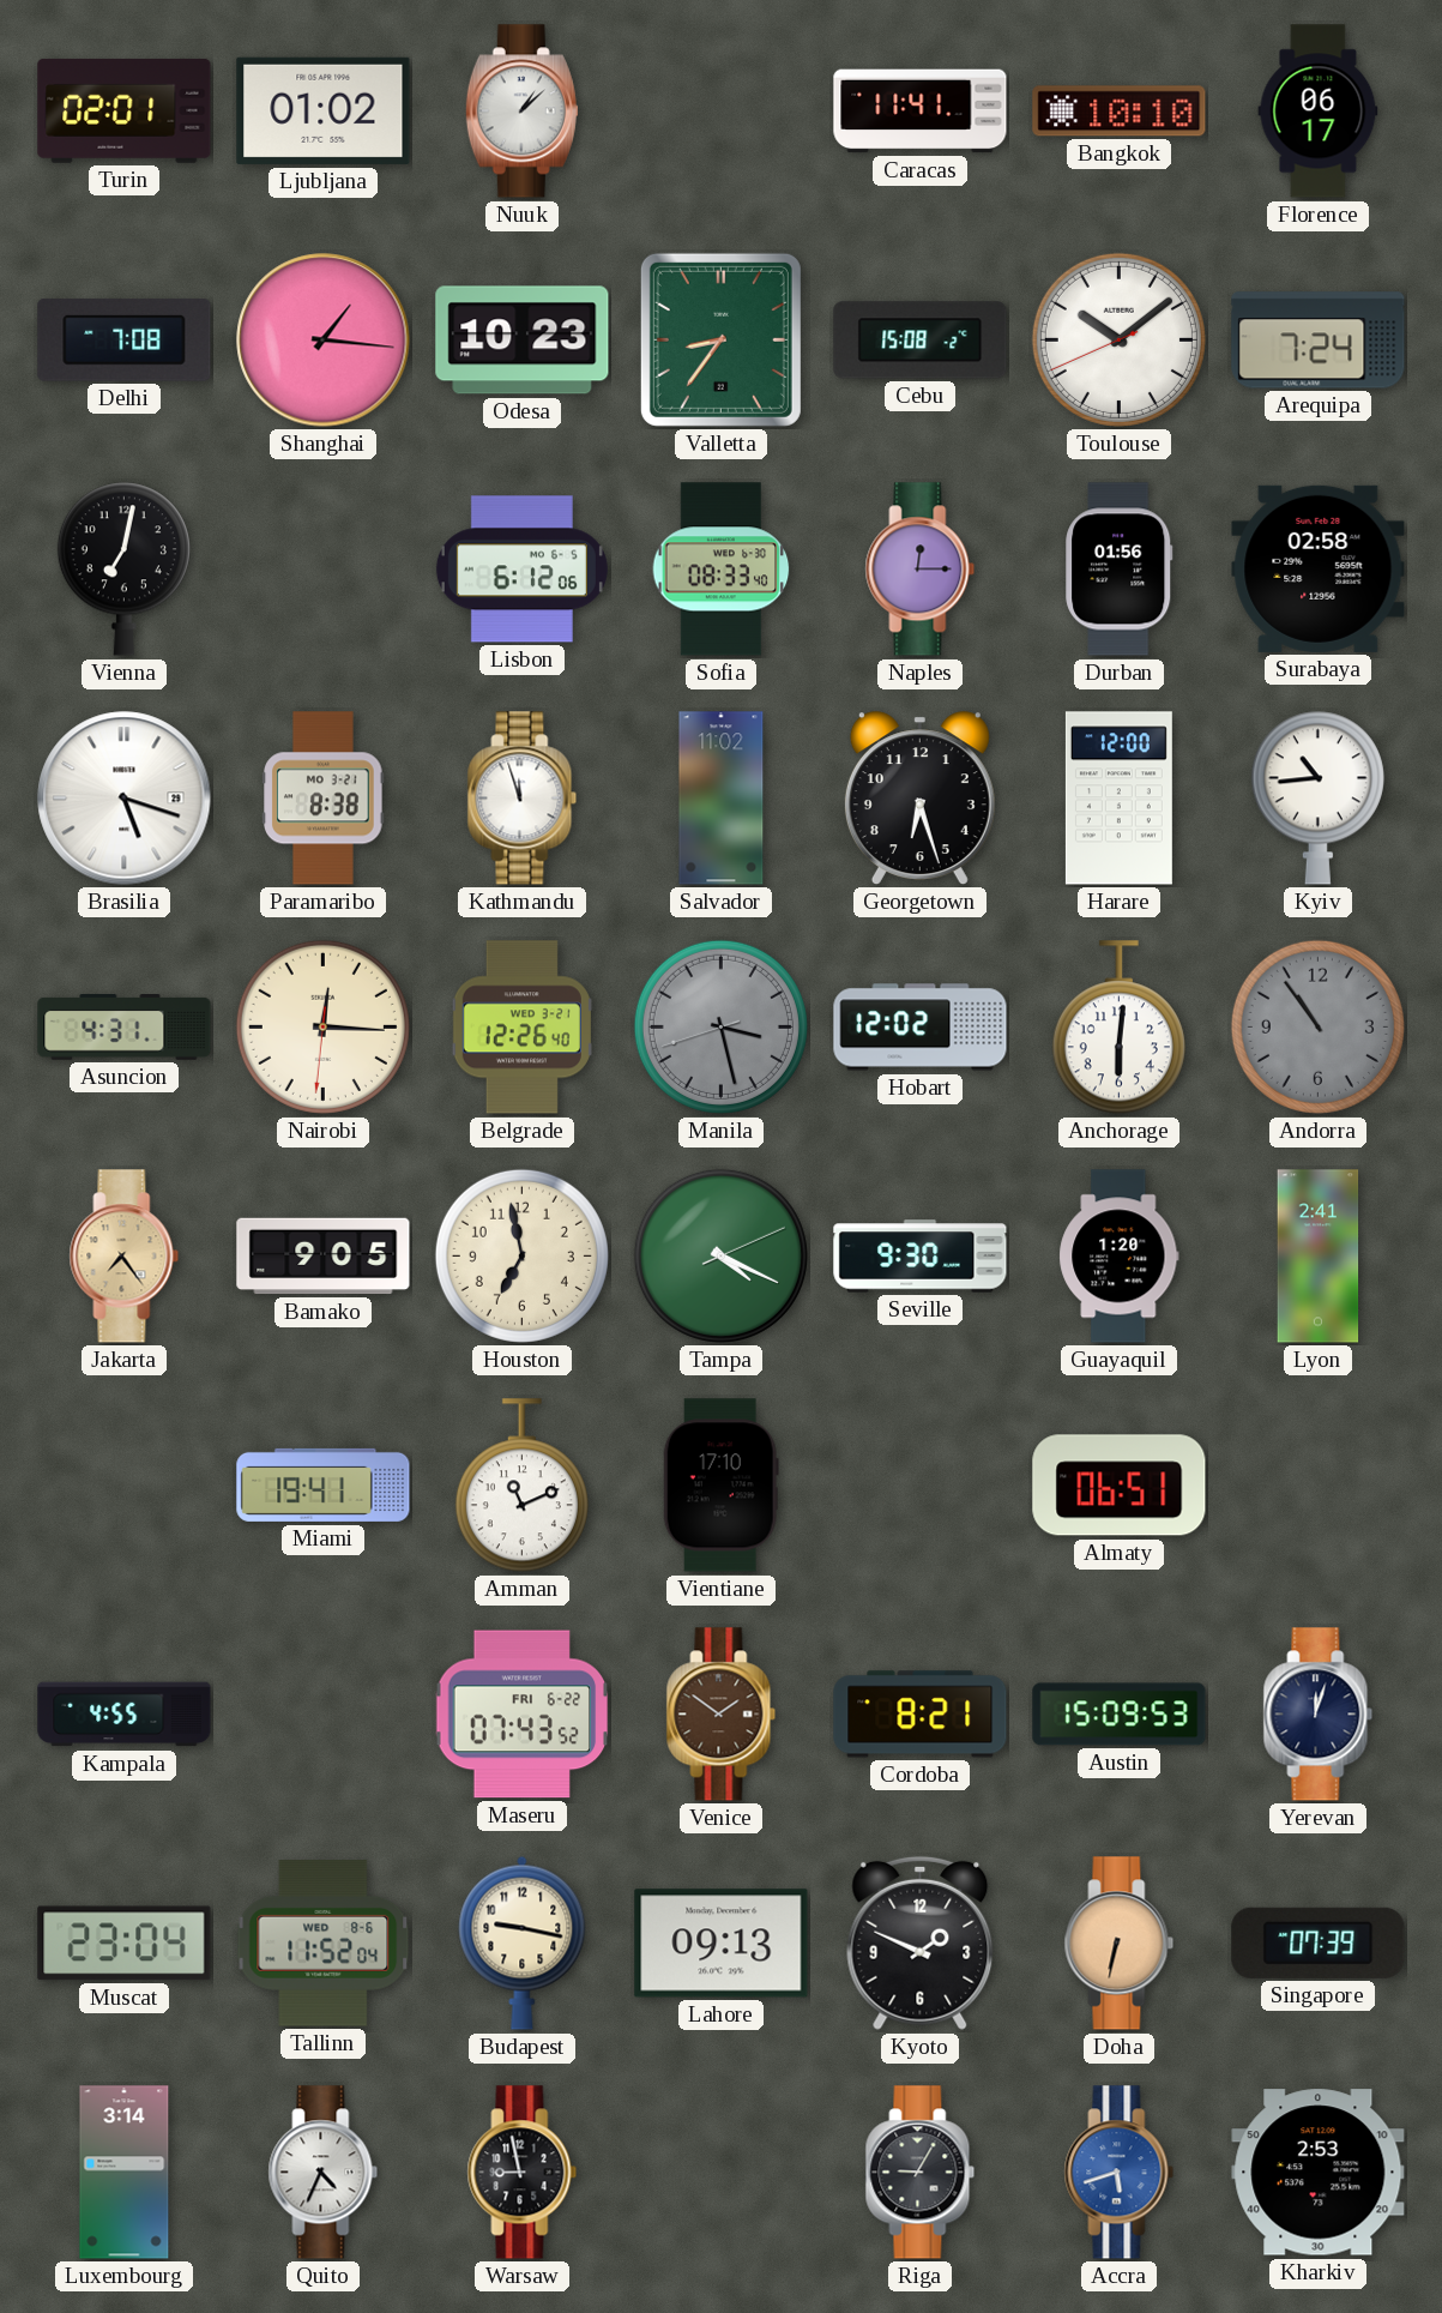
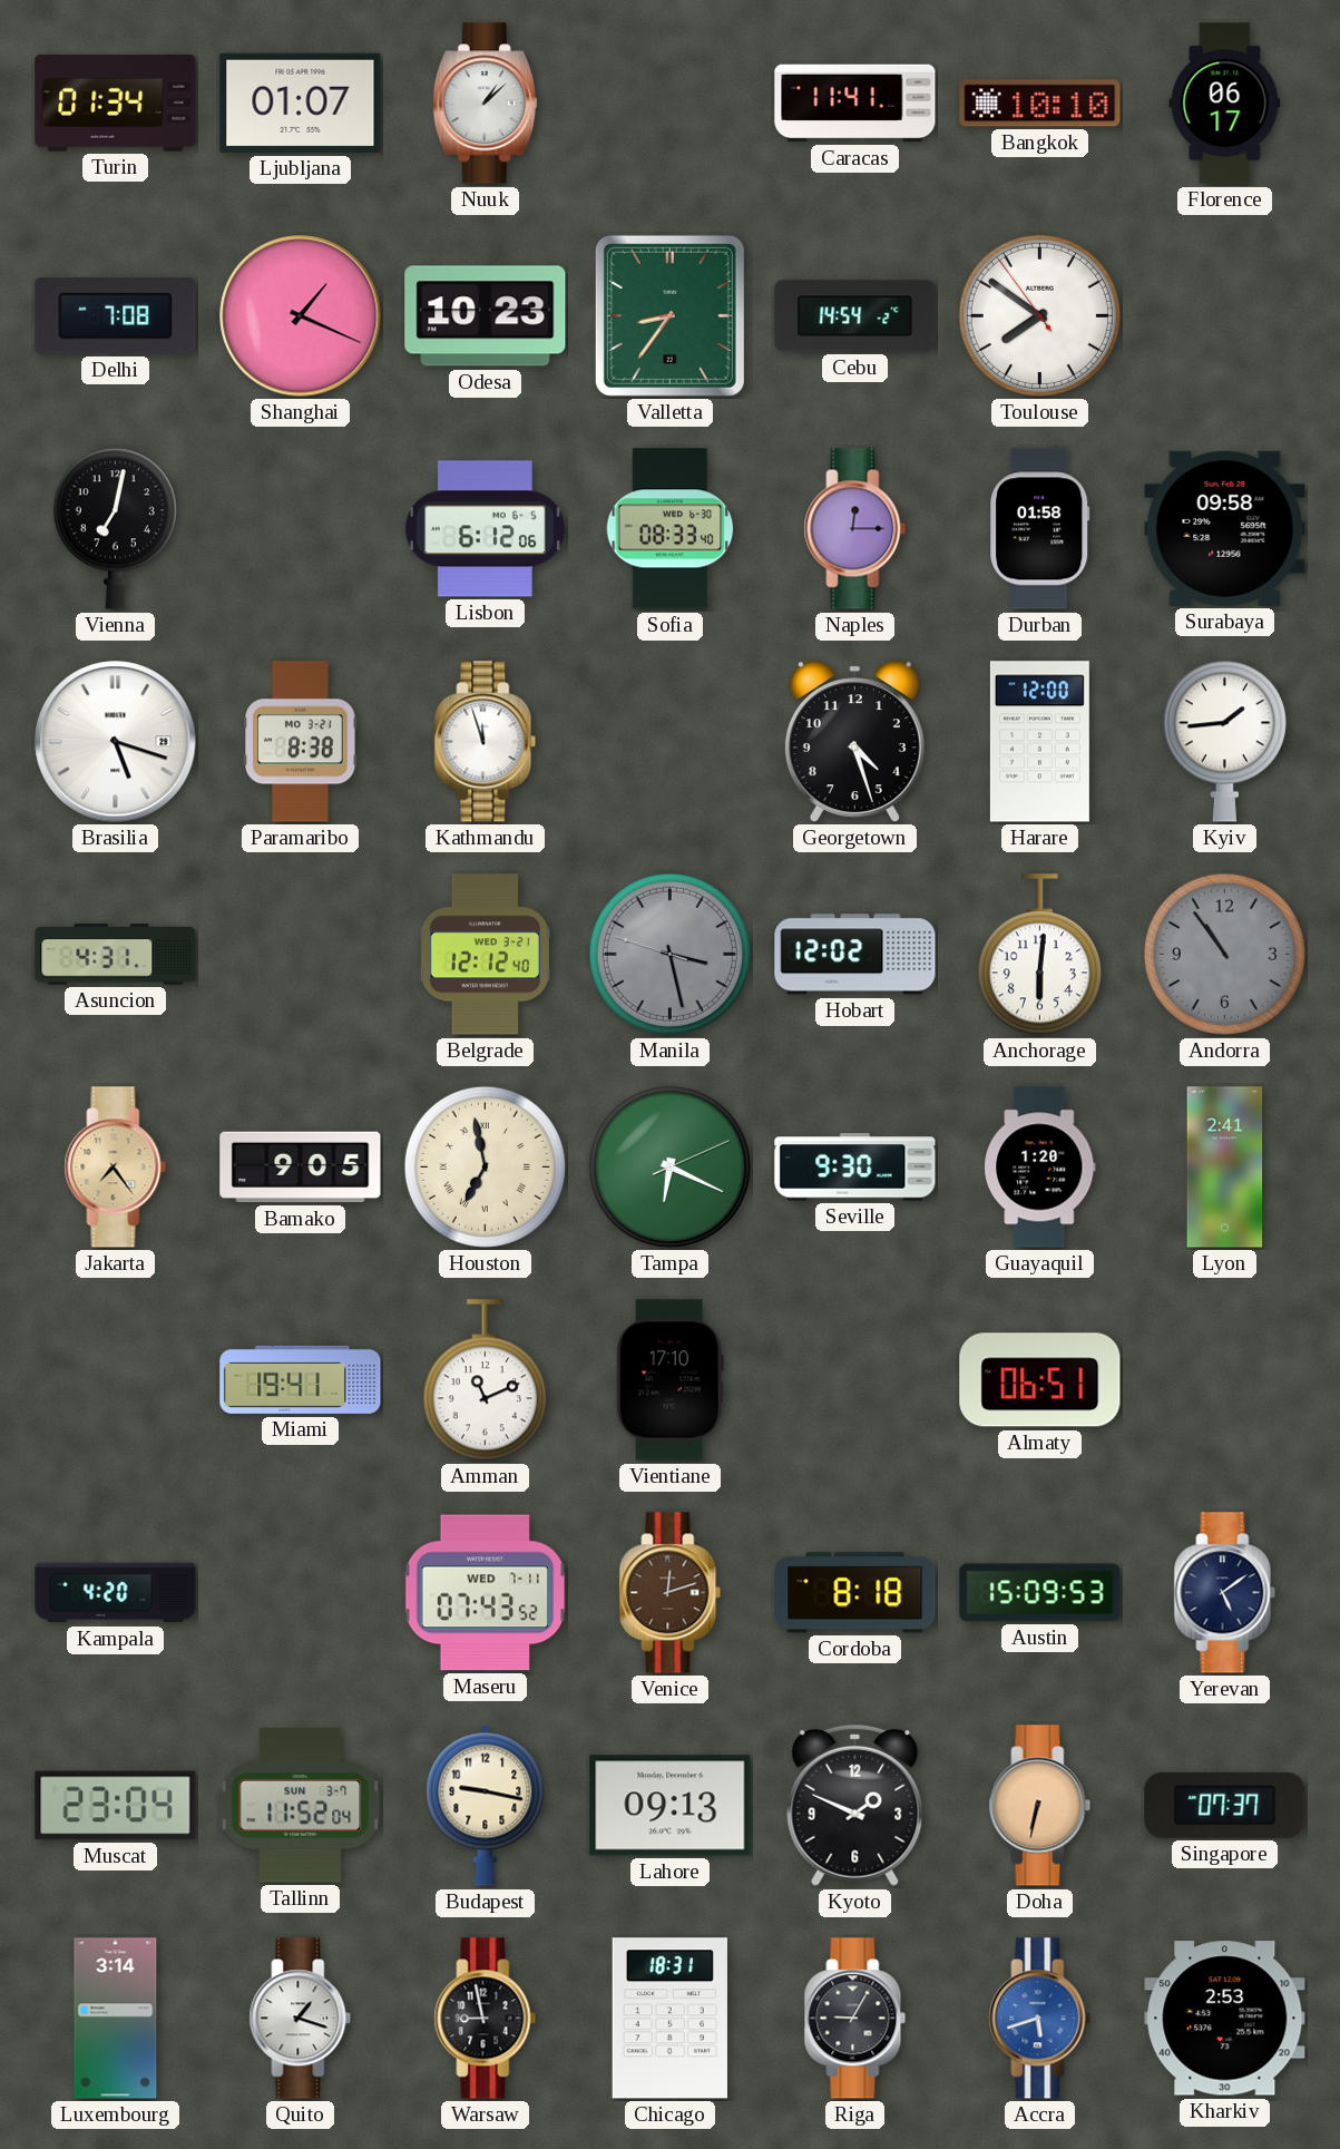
Turin: 02:01 -> 01:34
Ljubljana: 01:02 -> 01:07
Shanghai: 1:16 -> 1:19
Cebu: 15:08 -> 14:54
Toulouse: 10:08 -> 7:50
Arequipa: 7:24 -> none
Durban: 01:56 -> 01:58
Surabaya: 02:58 -> 09:58
Salvador: 11:02 -> none
Georgetown: 6:27 -> 4:27
Kyiv: 10:44 -> 1:44
Nairobi: 12:15 -> none
Belgrade: 12:26 -> 12:12
Manila: 3:27:42 -> 3:27:48
Houston numerals: Arabic -> Roman
Tampa: 4:19 -> 6:19
Kampala: 4:55 -> 4:20
Maseru date: FRI 6-22 -> WED 7-11
Venice: 1:51 -> 12:12
Cordoba: 8:21 -> 8:18
Yerevan: 12:03 -> 5:09
Tallinn date: WED 8-6 -> SUN 3-7
Singapore: 07:39 -> 07:37
Quito: 4:34 -> 1:18
Chicago: none -> 18:31
